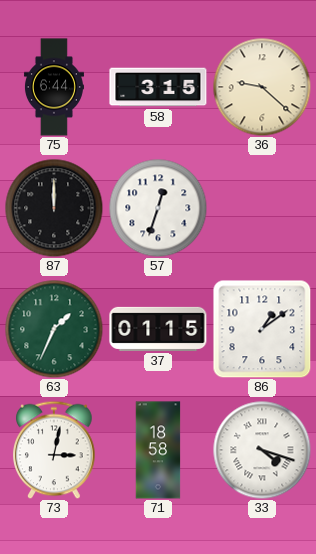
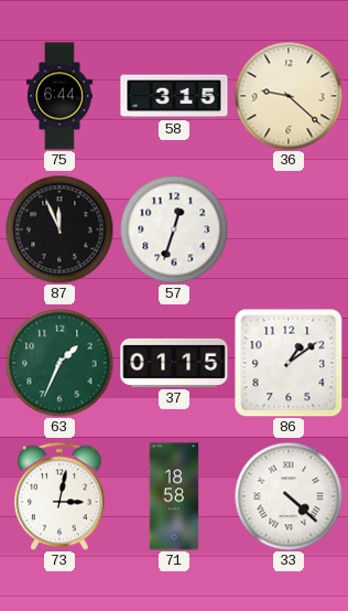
87: 12:00 -> 11:56
33: 4:18 -> 4:22
